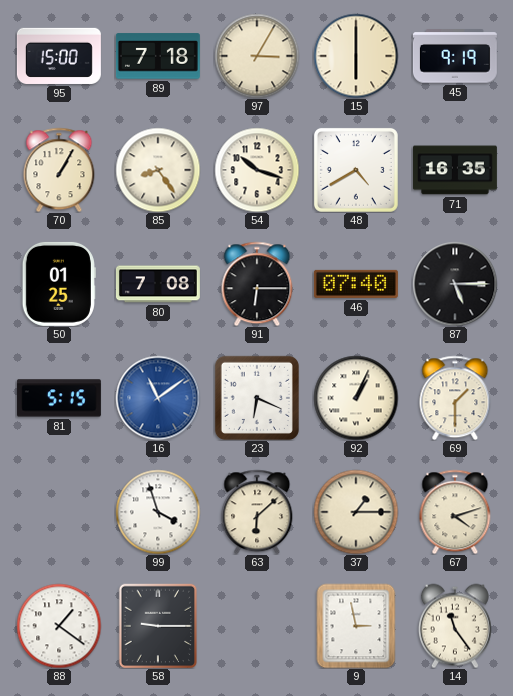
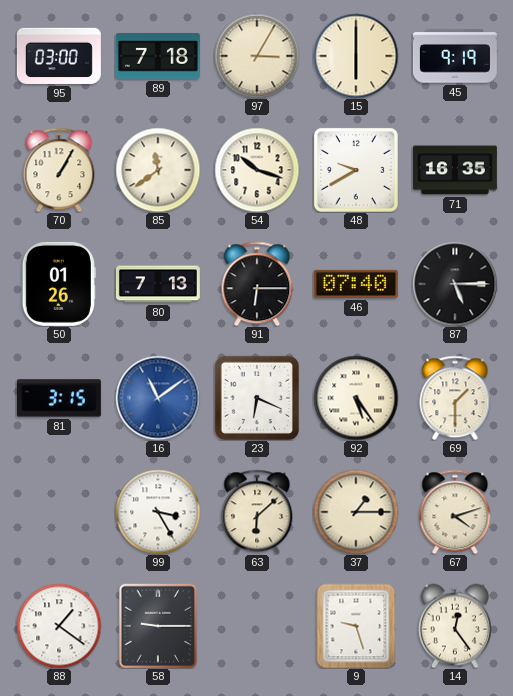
95: 15:00 -> 03:00
85: 8:24 -> 11:39
48: 4:40 -> 9:40
50: 01:25 -> 01:26
80: 7:08 -> 7:13
81: 5:15 -> 3:15
92: 1:04 -> 5:24
99: 3:57 -> 3:25
9: 2:58 -> 9:27
14: 11:24 -> 12:24
